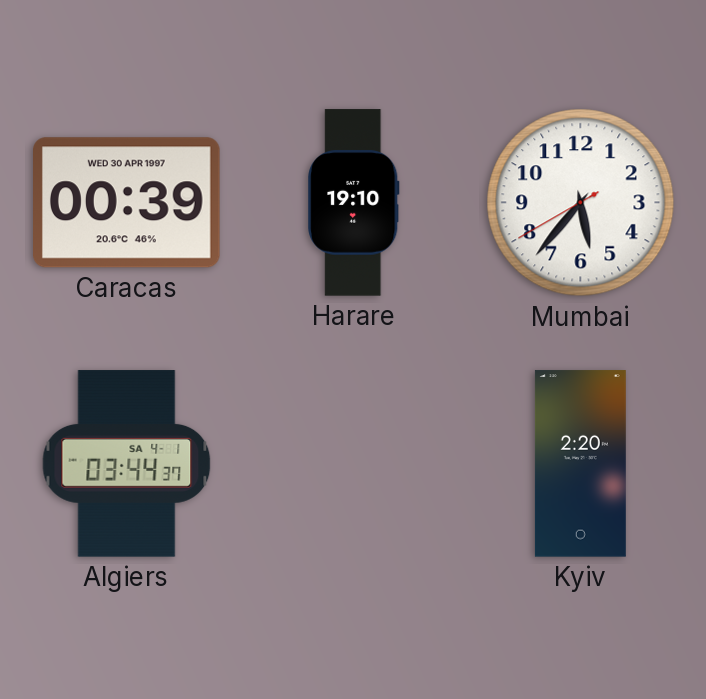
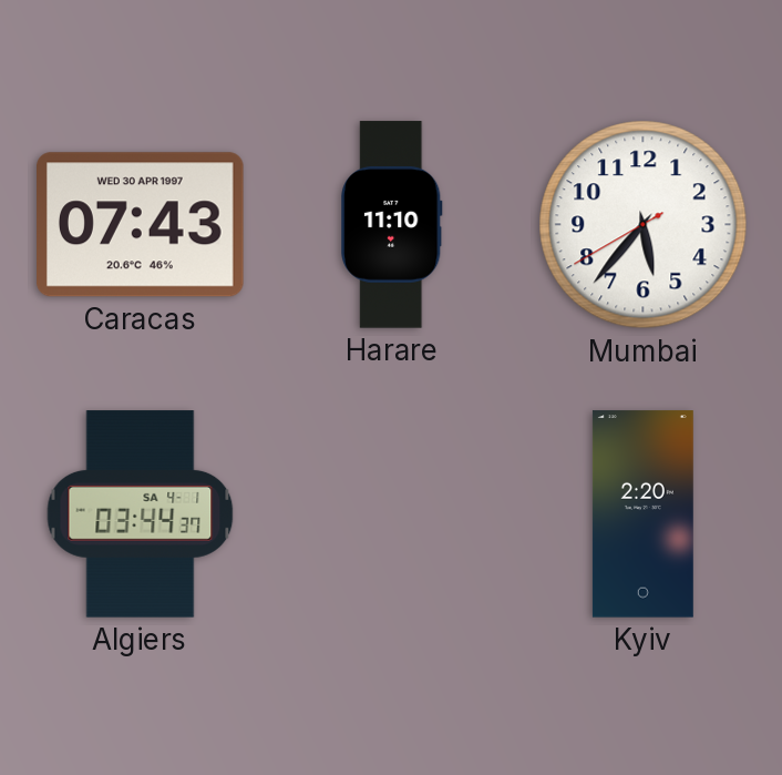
Caracas: 00:39 -> 07:43
Harare: 19:10 -> 11:10
